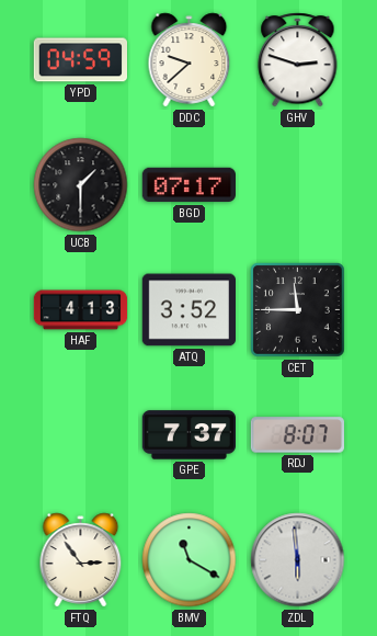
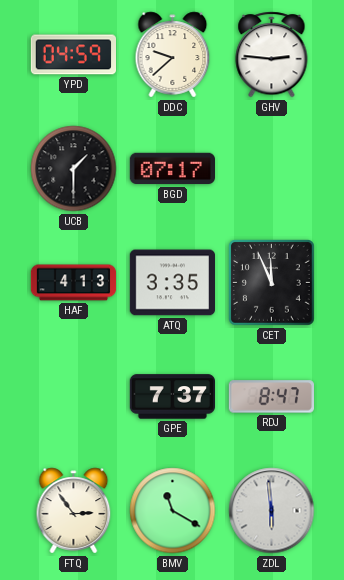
GHV: 2:48 -> 2:46
ATQ: 3:52 -> 3:35
CET: 11:45 -> 11:56
RDJ: 8:07 -> 8:47
